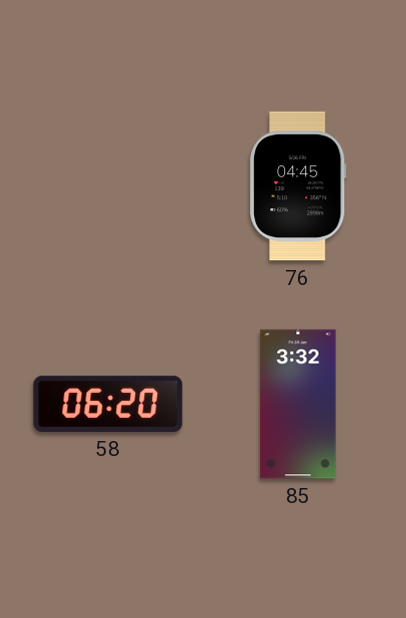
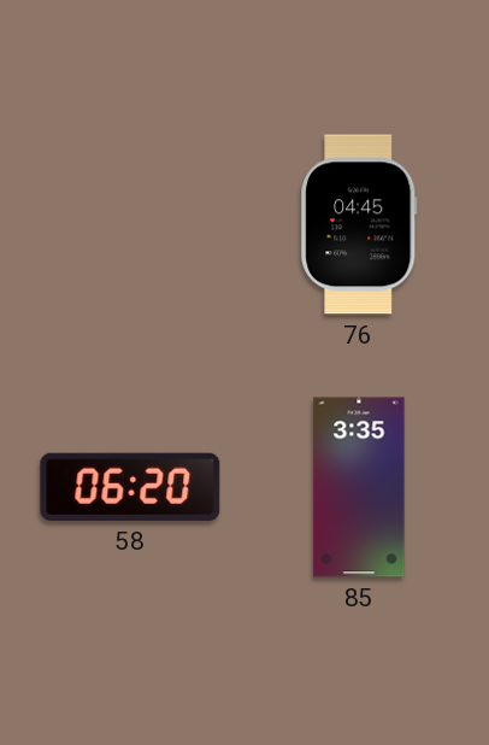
85: 3:32 -> 3:35
